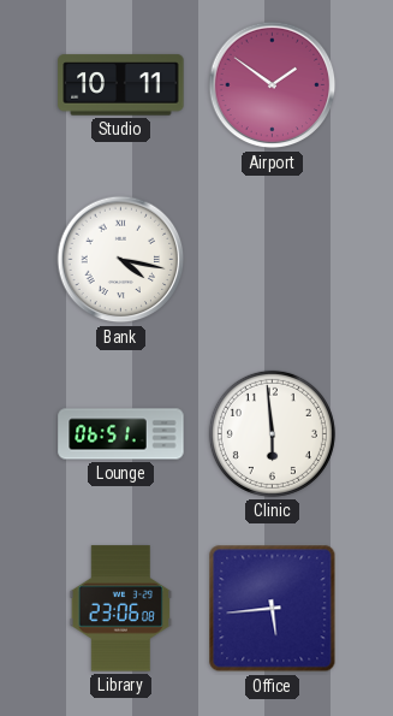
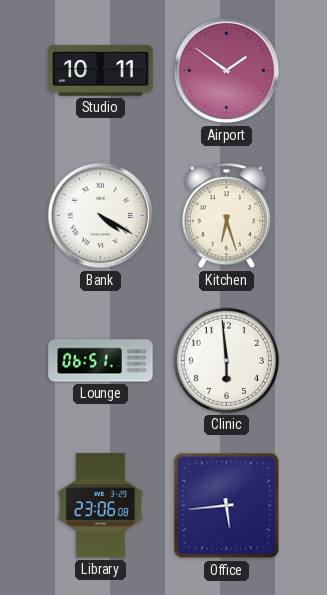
Bank: 4:17 -> 4:20
Kitchen: none -> 6:27
